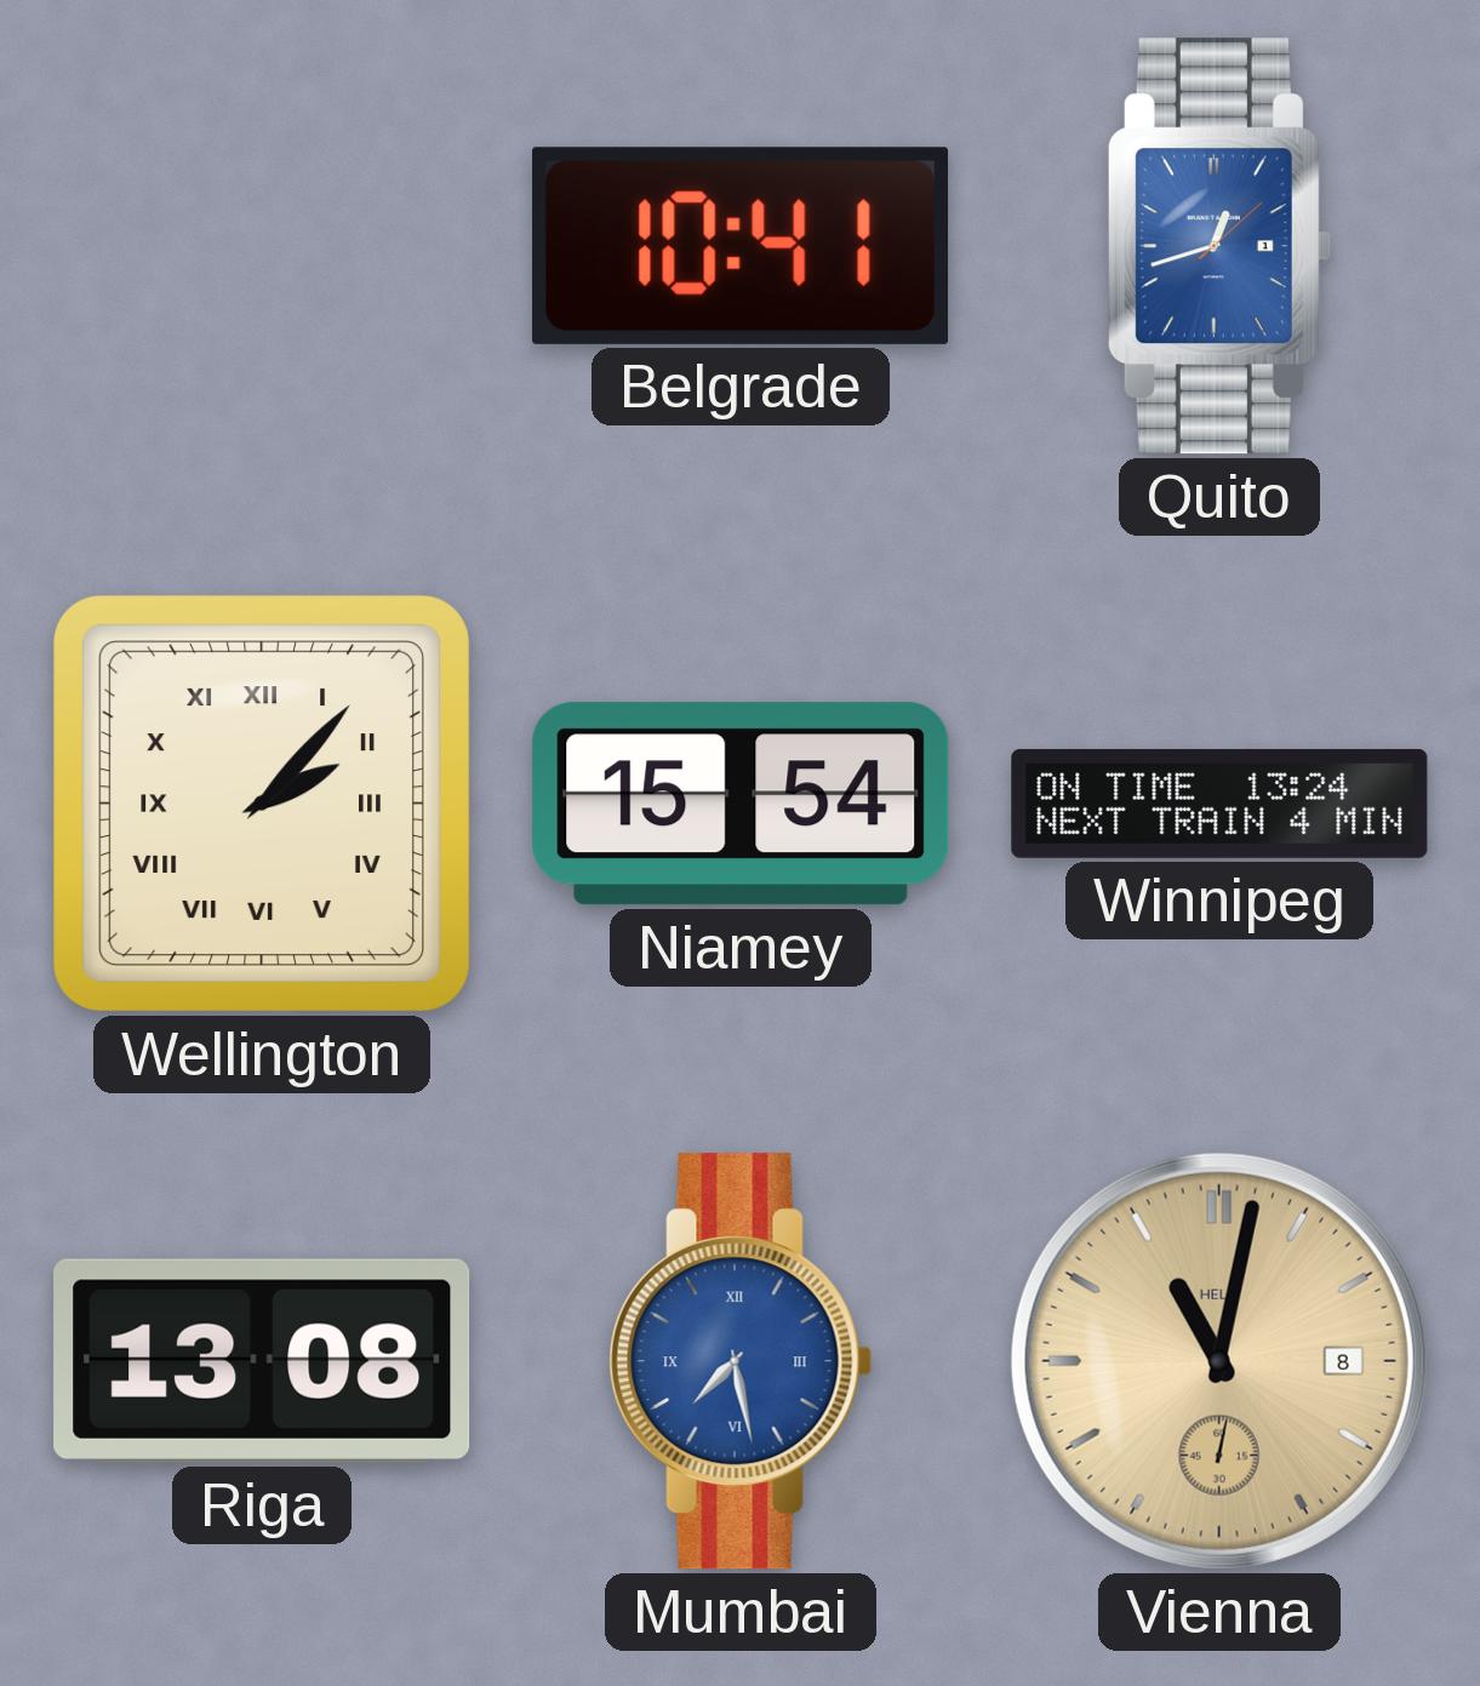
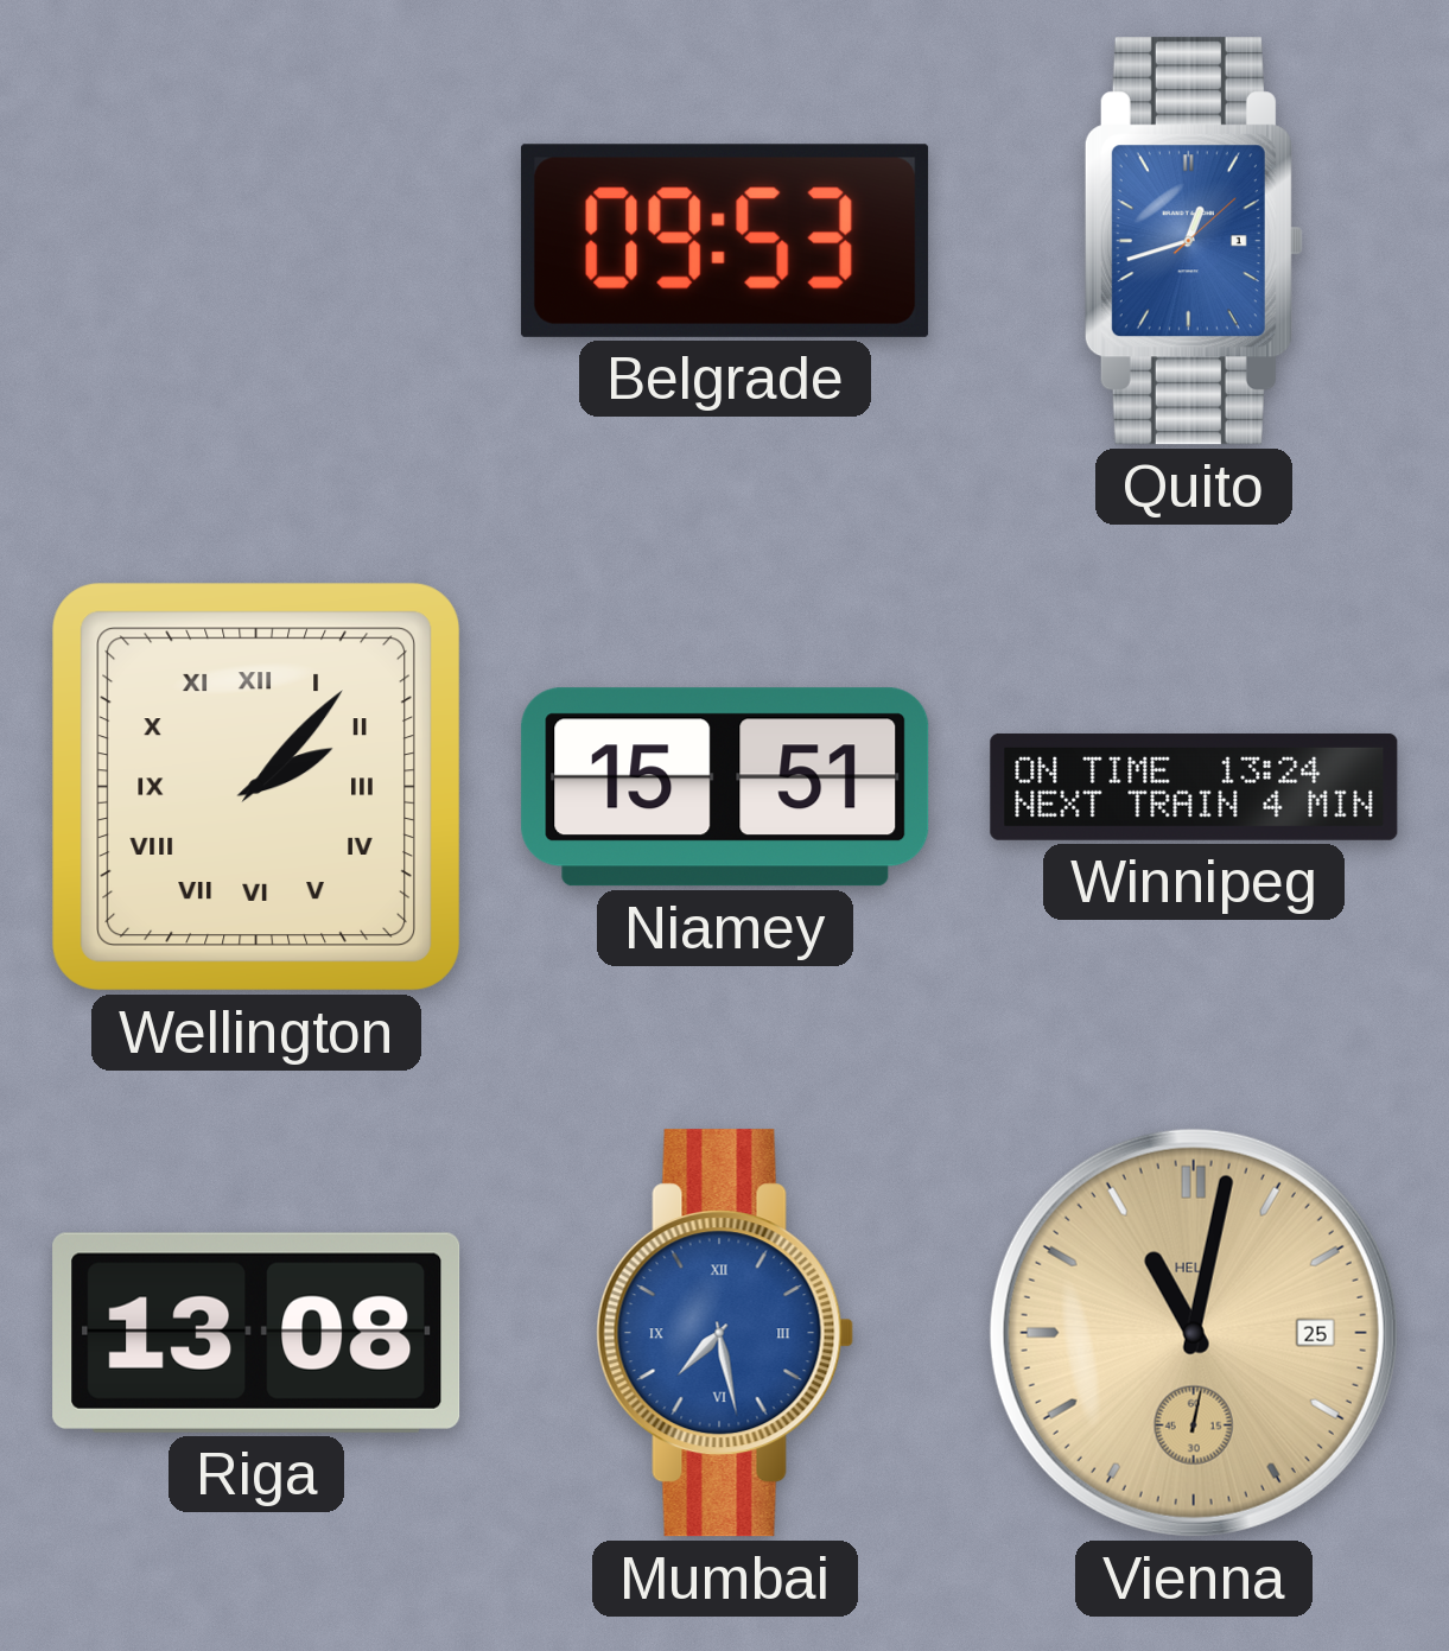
Belgrade: 10:41 -> 09:53
Niamey: 15:54 -> 15:51
Vienna date: 8 -> 25
